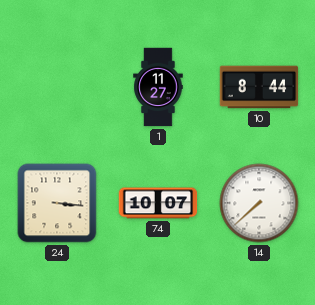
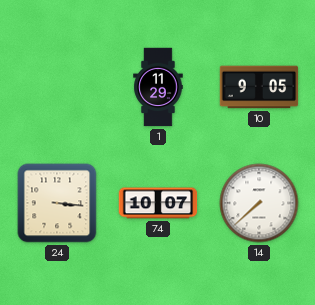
1: 11:27 -> 11:29
10: 8:44 -> 9:05
